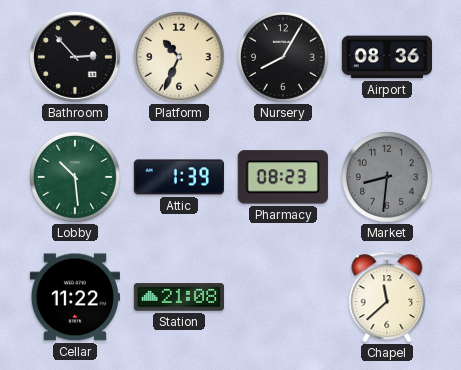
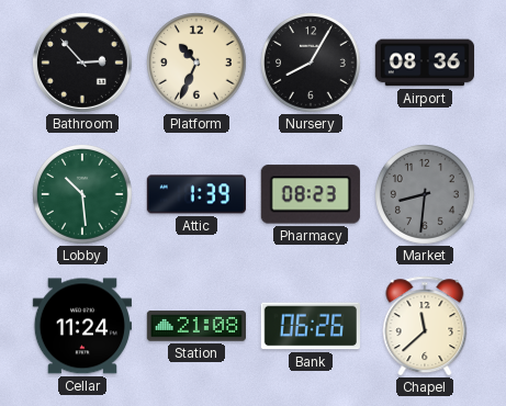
Cellar: 11:22 -> 11:24
Bank: none -> 06:26
